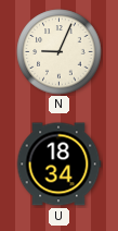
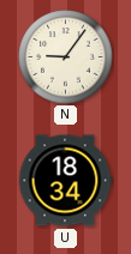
N: 9:04 -> 9:06
